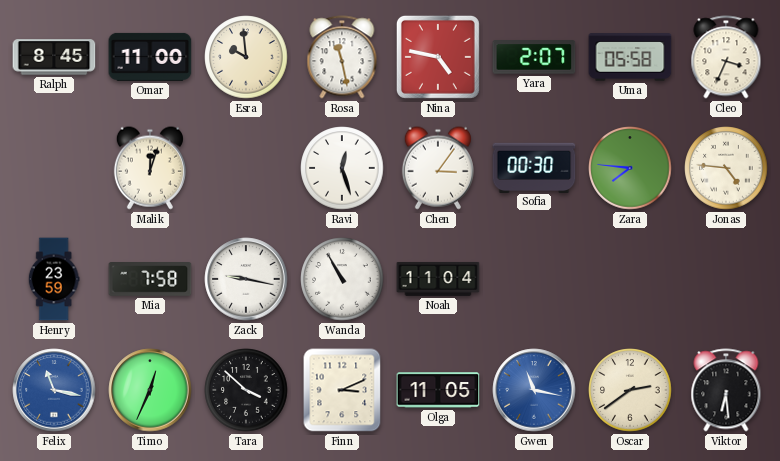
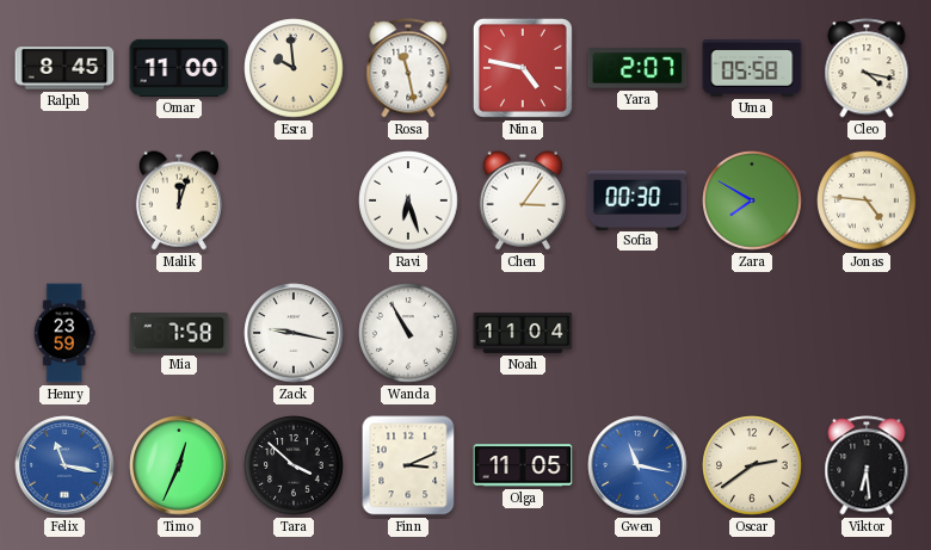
Cleo: 3:34 -> 4:17
Ravi: 12:27 -> 6:27
Zara: 7:46 -> 7:50
